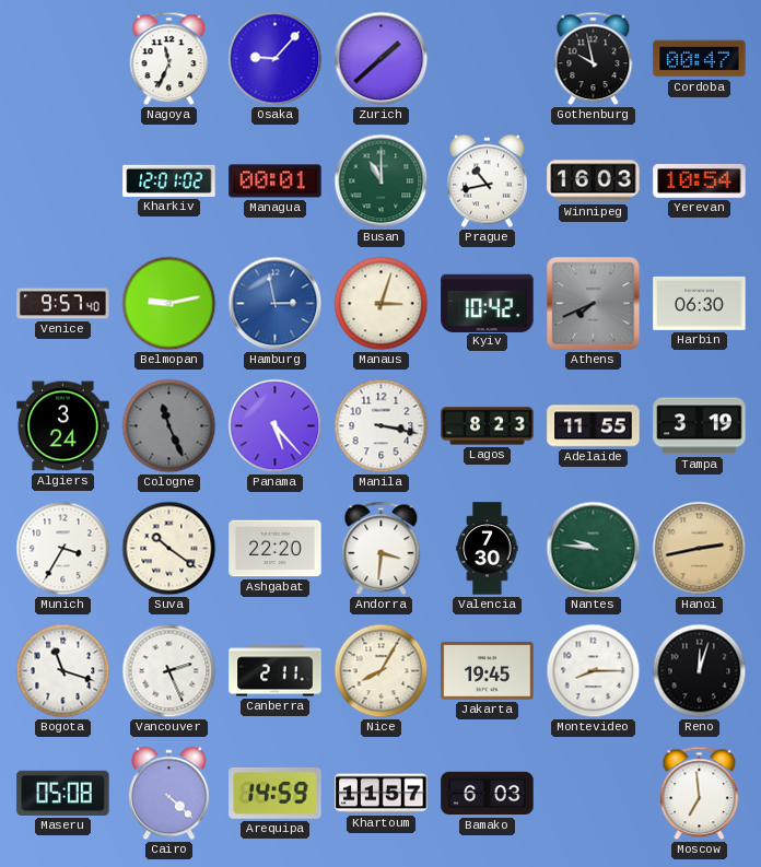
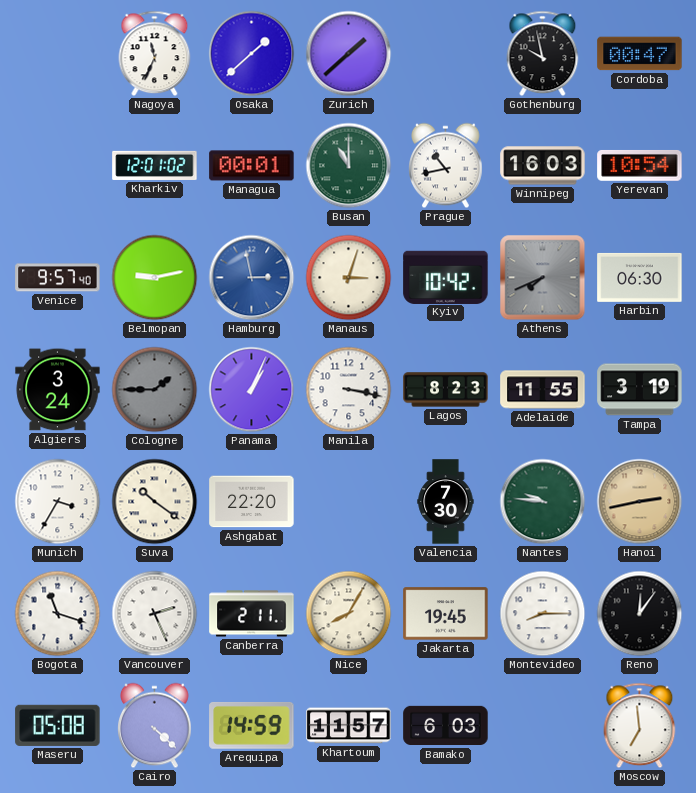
Osaka: 9:07 -> 1:38
Cologne: 11:26 -> 1:45
Panama: 5:23 -> 1:04
Andorra: 3:31 -> none
Reno: 12:03 -> 12:06
